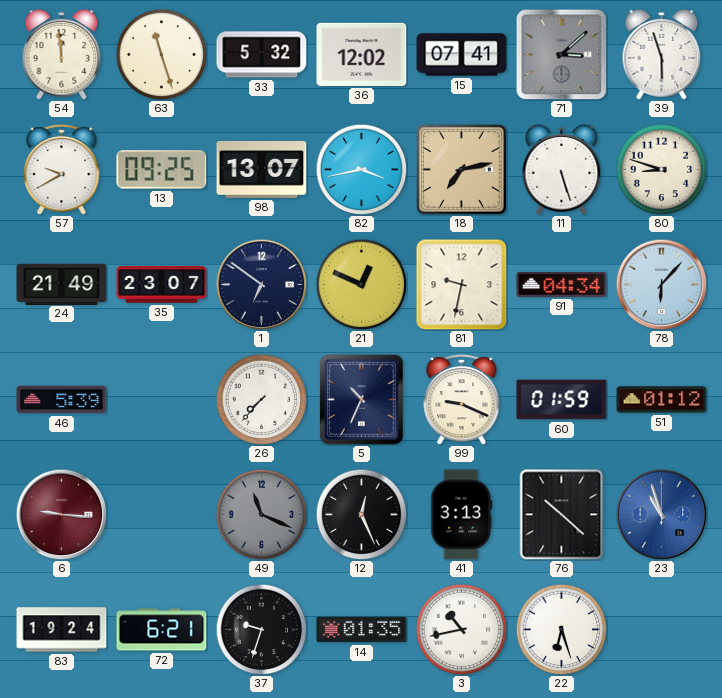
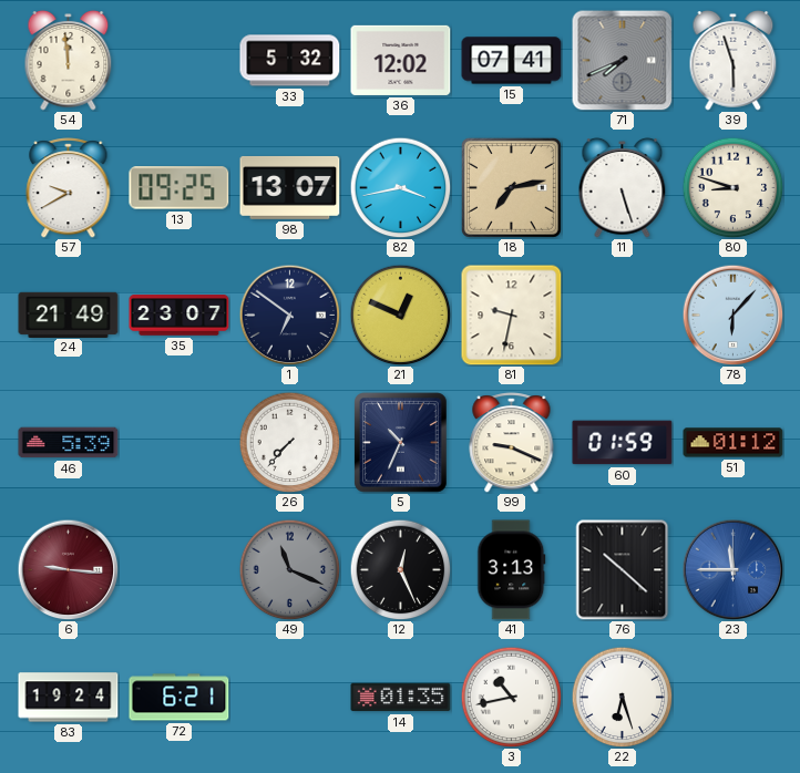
63: 11:27 -> none
71: 3:08 -> 7:41
91: 04:34 -> none
23: 10:57 -> 11:45
37: 9:33 -> none
